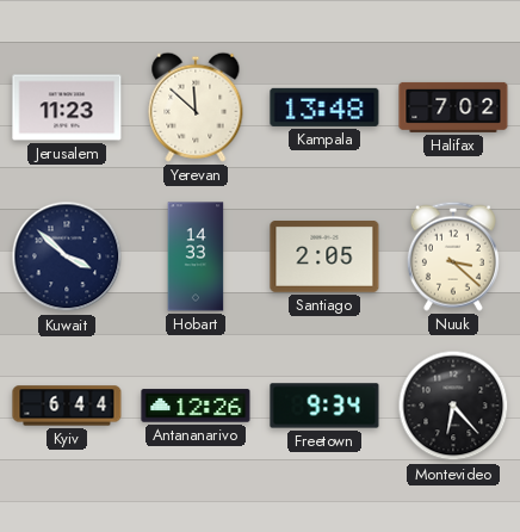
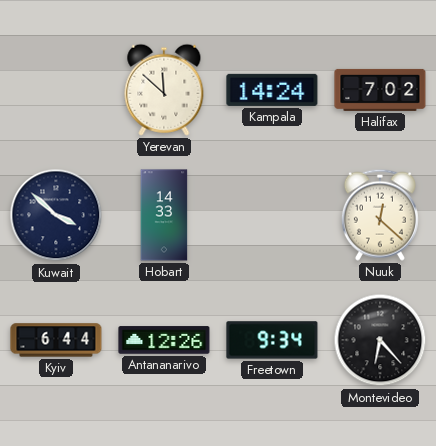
Jerusalem: 11:23 -> none
Kampala: 13:48 -> 14:24
Santiago: 2:05 -> none
Nuuk: 3:22 -> 12:22
